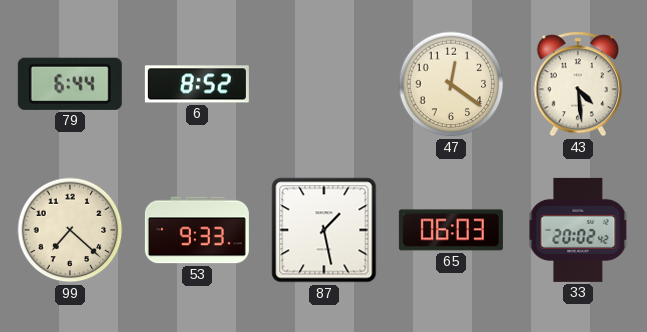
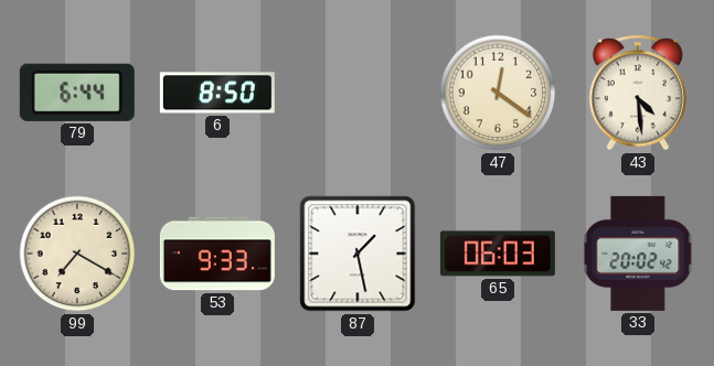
6: 8:52 -> 8:50
99: 7:22 -> 7:20
